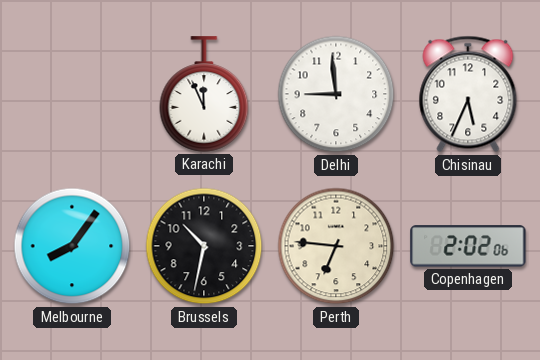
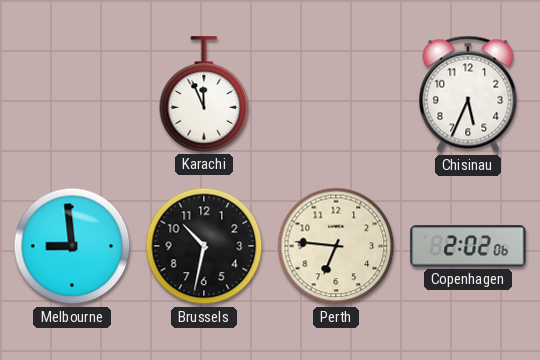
Delhi: 8:59 -> none
Melbourne: 8:06 -> 8:59
